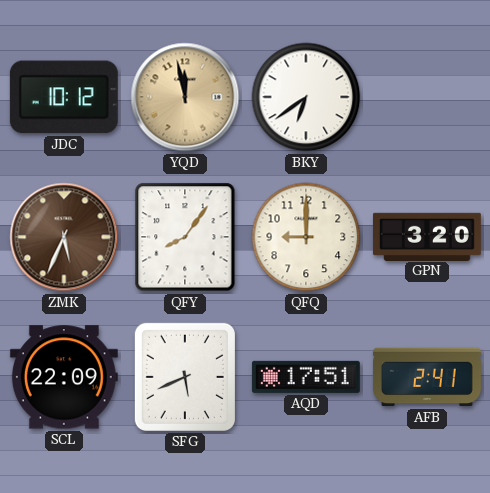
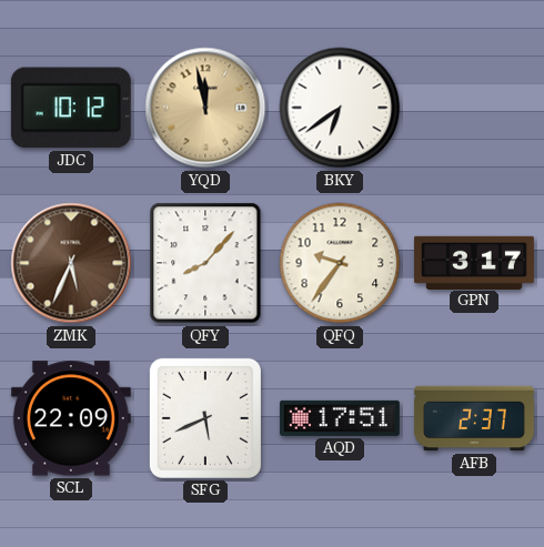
QFY: 8:06 -> 8:07
QFQ: 9:00 -> 9:36
GPN: 3:20 -> 3:17
AFB: 2:41 -> 2:37
